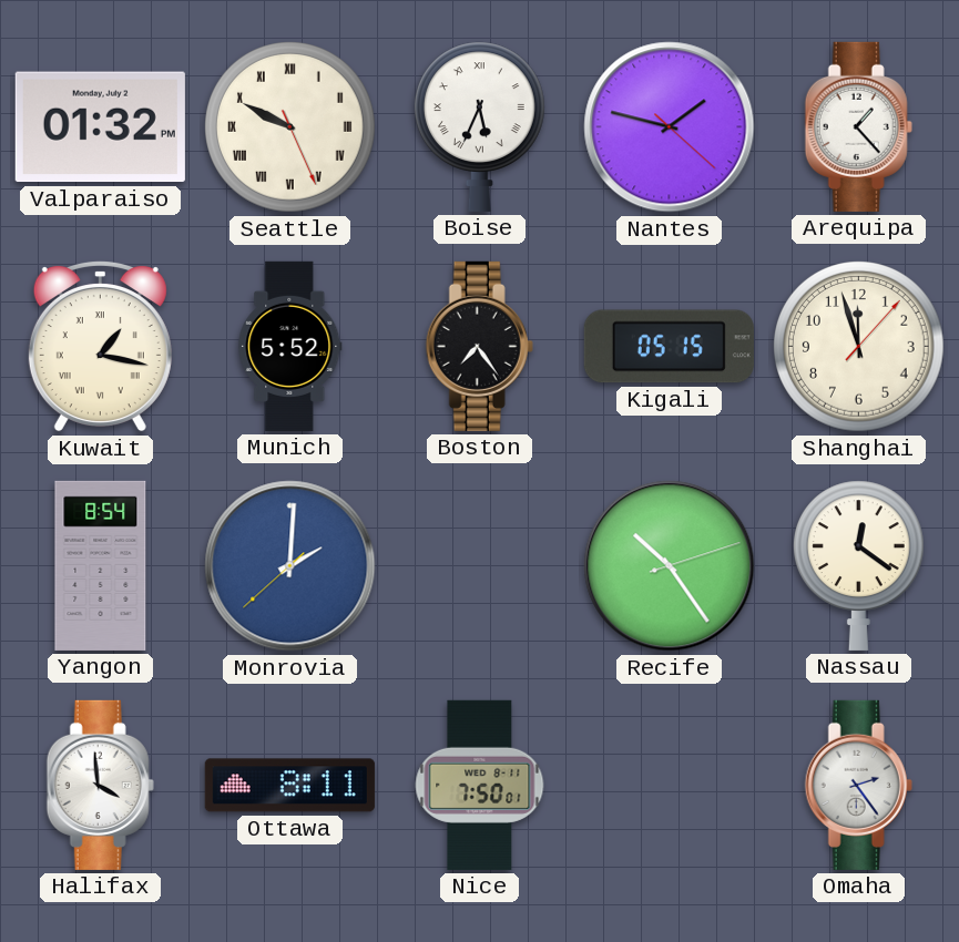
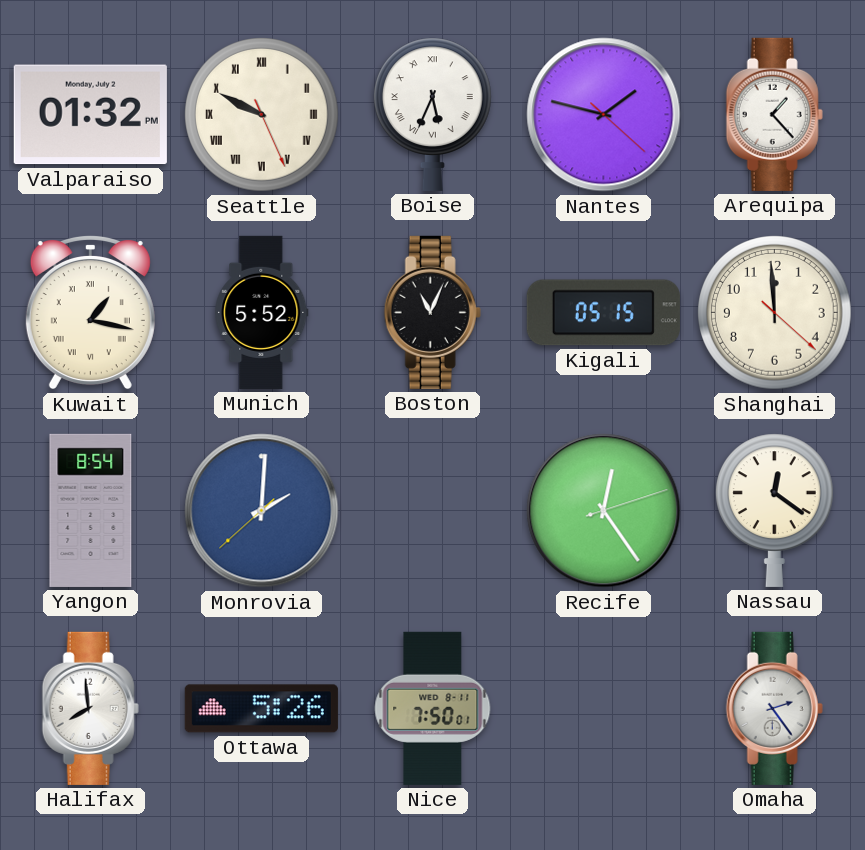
Boston: 7:24 -> 11:04
Shanghai: 11:57 -> 11:59
Recife: 10:24 -> 12:24
Halifax: 3:59 -> 7:59
Ottawa: 8:11 -> 5:26
